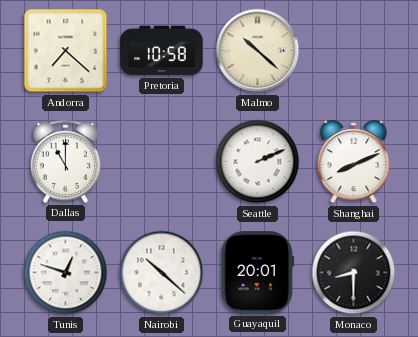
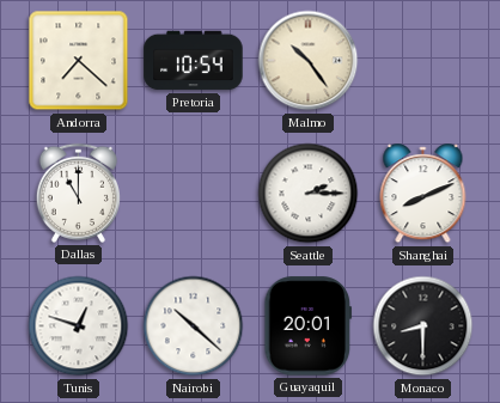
Pretoria: 10:58 -> 10:54
Malmo: 10:22 -> 10:24
Seattle: 2:11 -> 2:15
